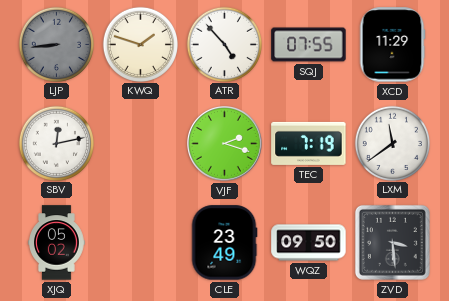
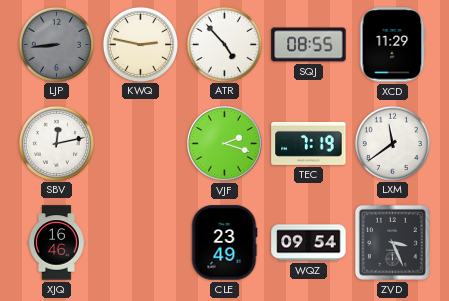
KWQ: 1:48 -> 2:47
SQJ: 07:55 -> 08:55
XJQ: 05:02 -> 16:46
WQZ: 09:50 -> 09:54
ZVD: 3:29 -> 3:26
